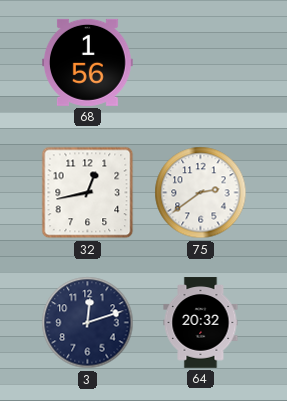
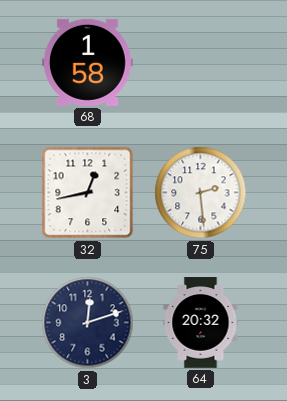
68: 1:56 -> 1:58
75: 2:39 -> 2:29
